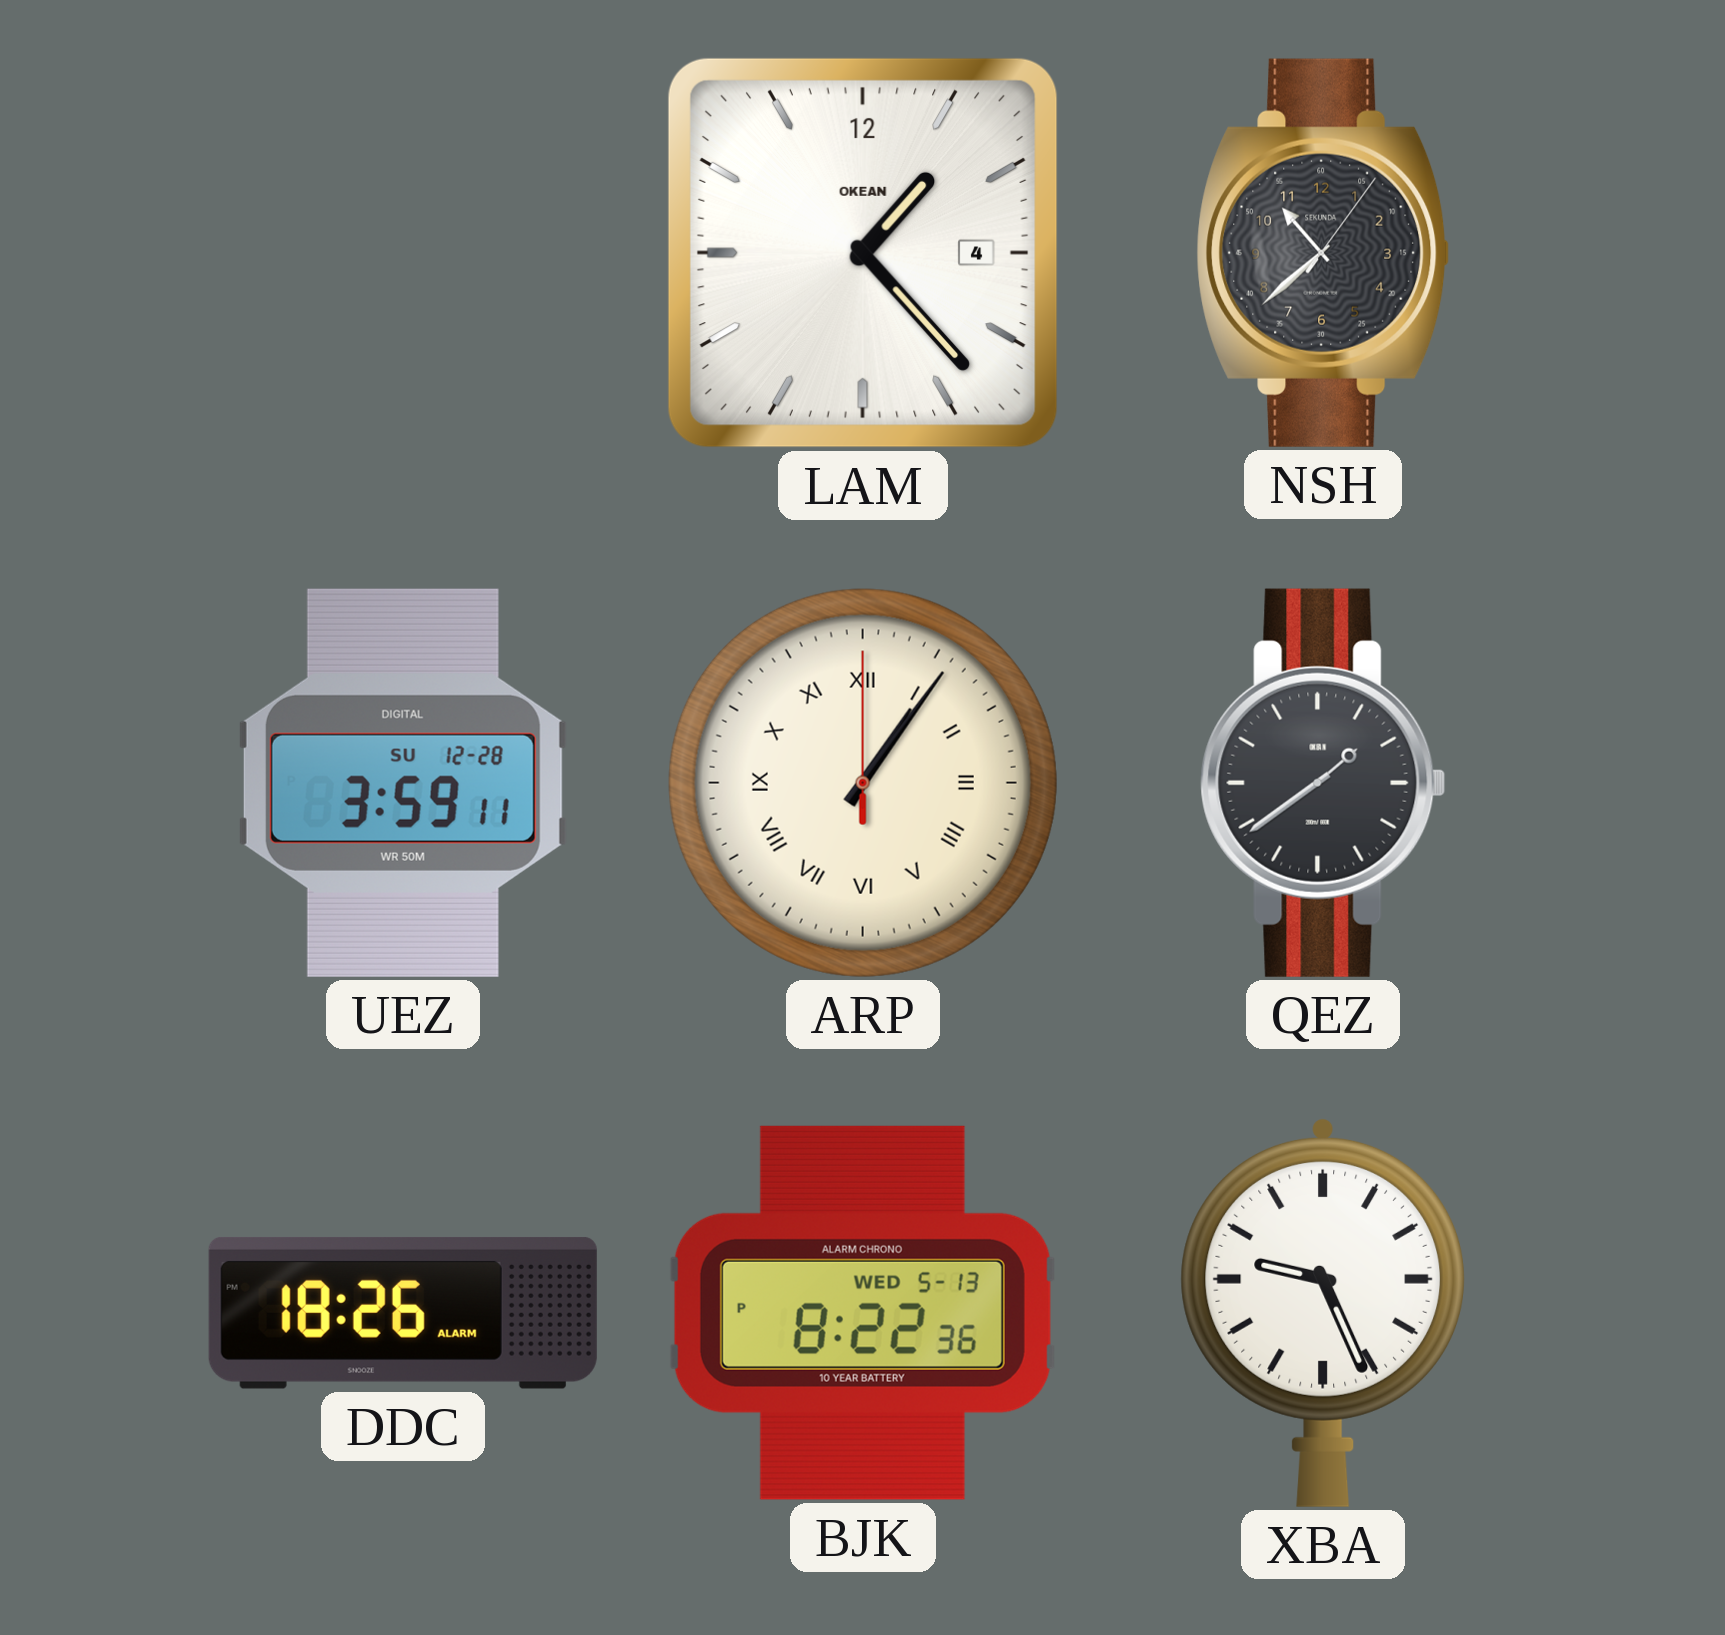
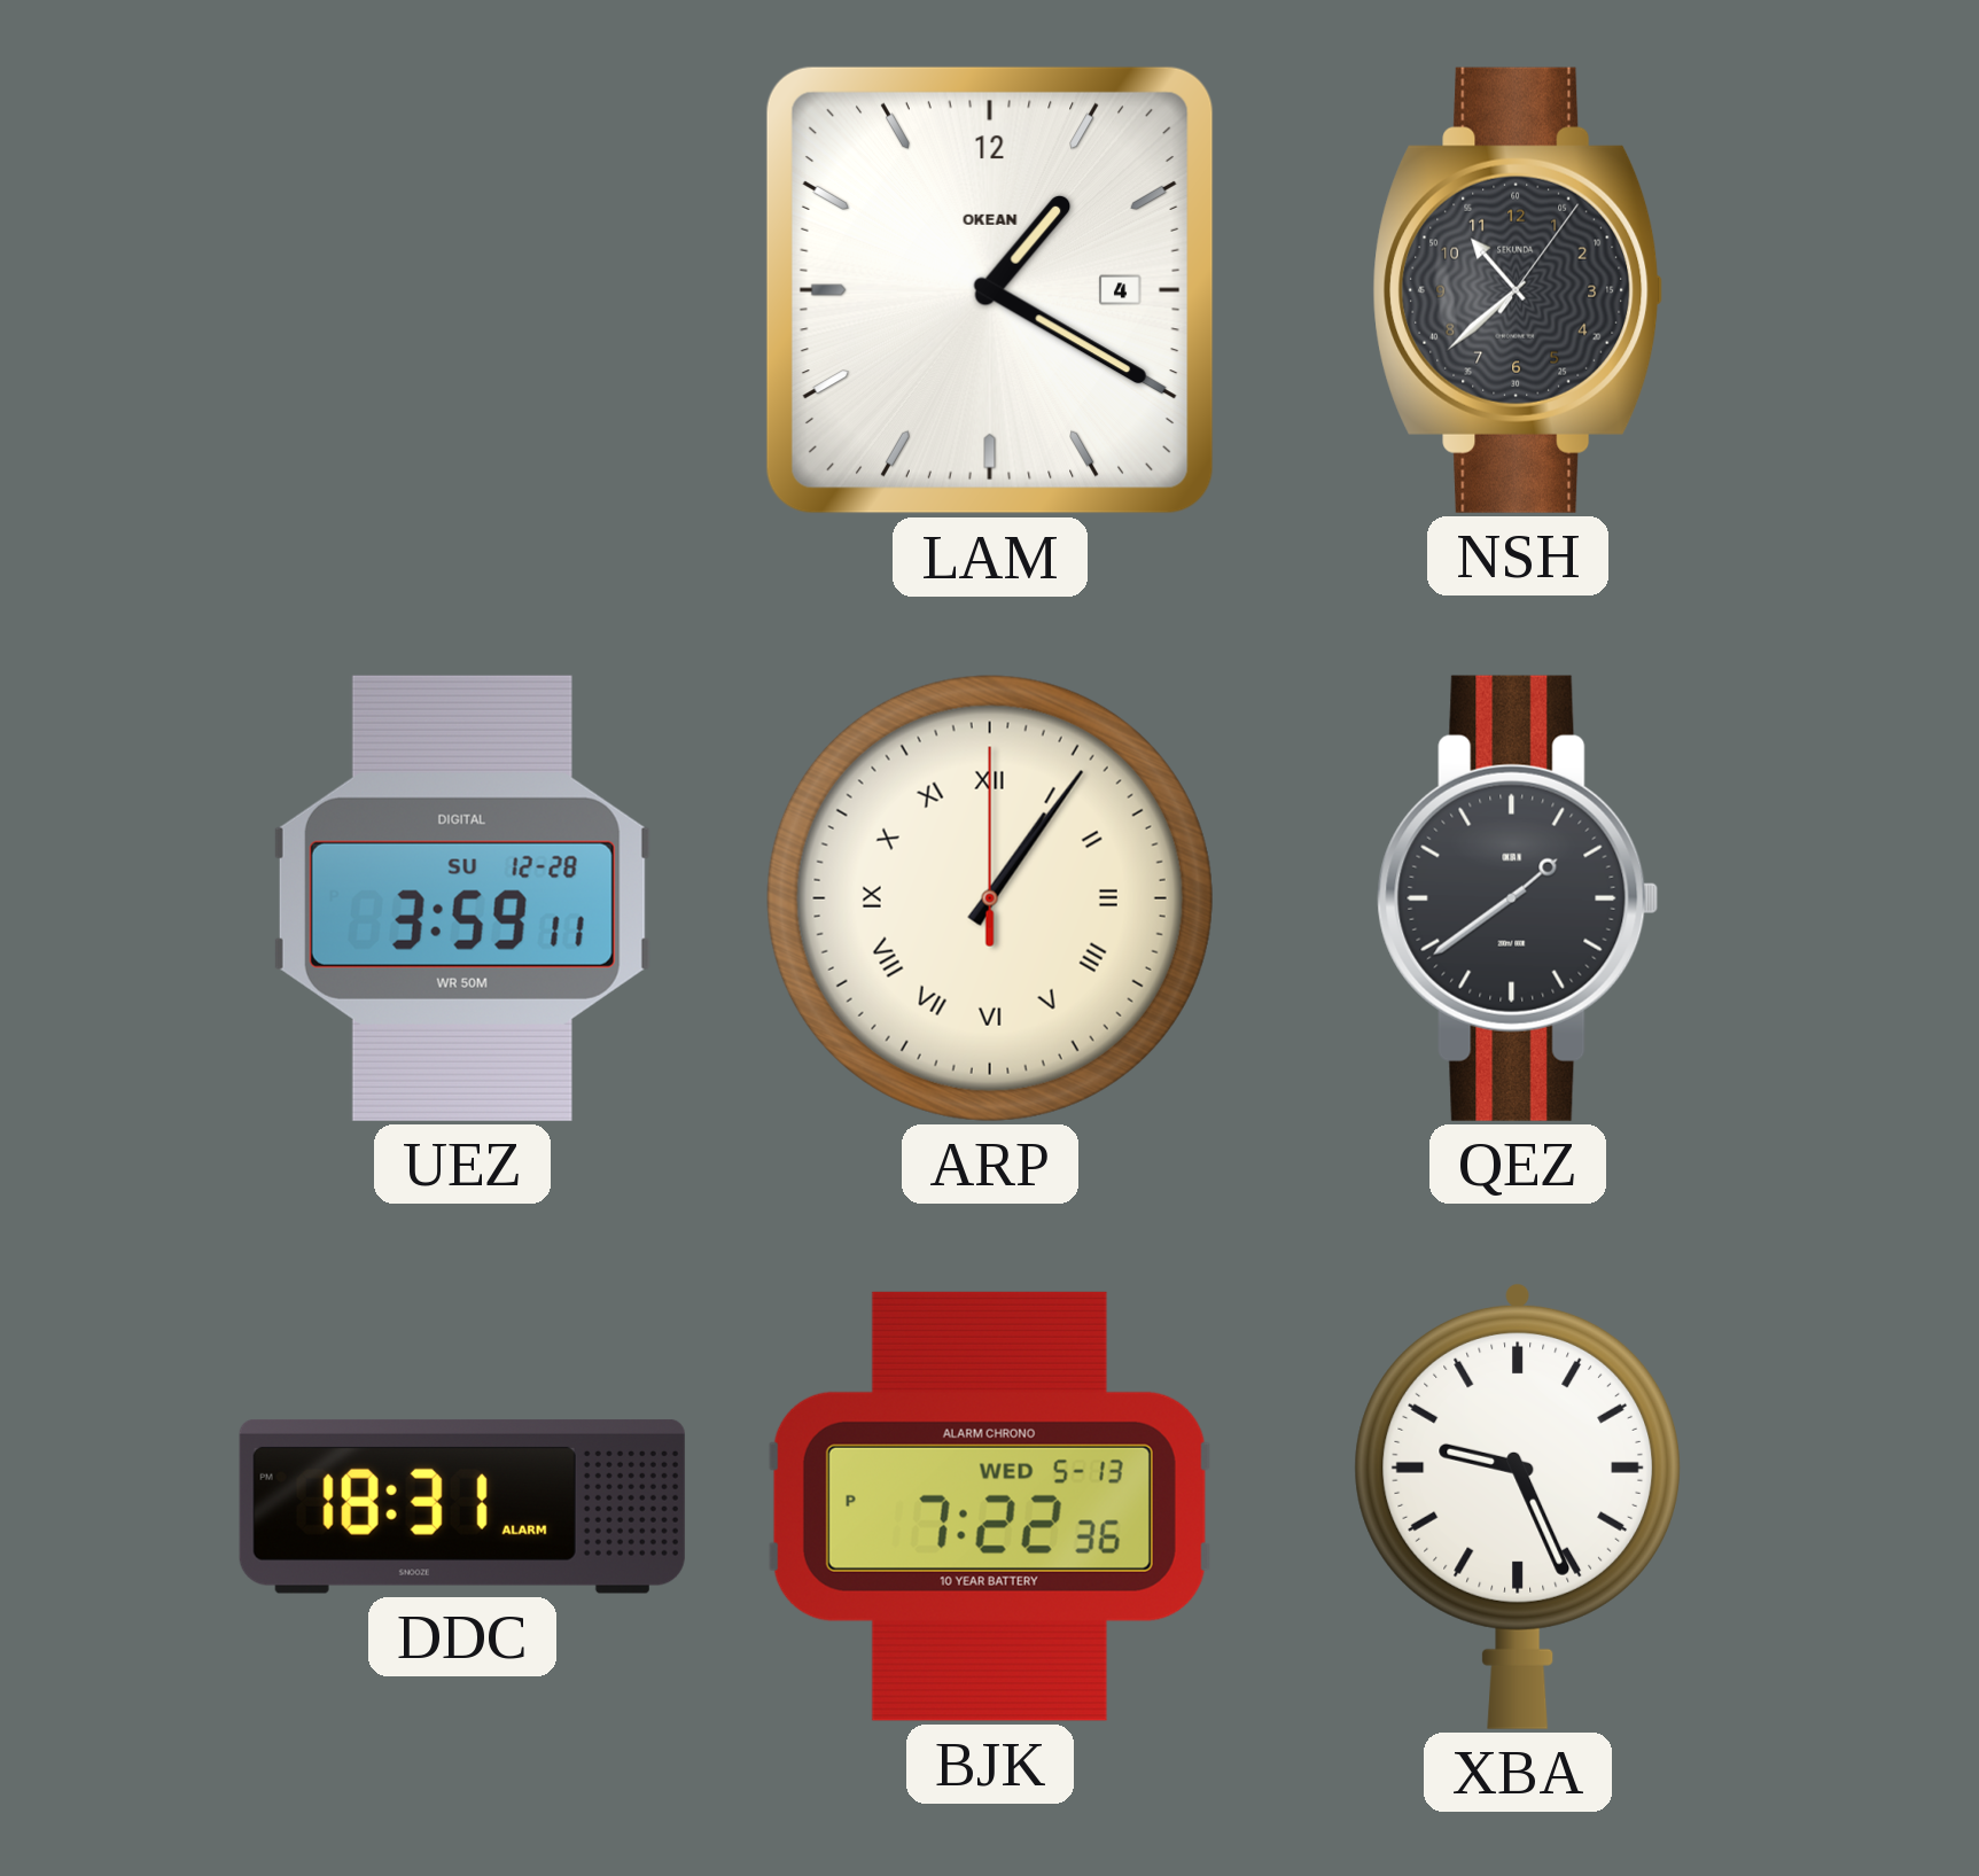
LAM: 1:23 -> 1:20
DDC: 18:26 -> 18:31
BJK: 8:22 -> 7:22
